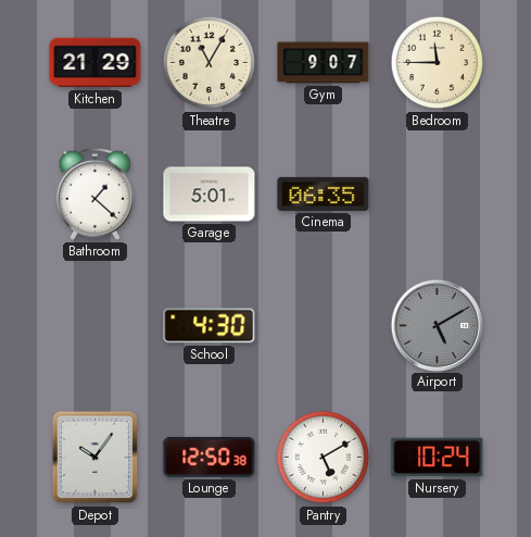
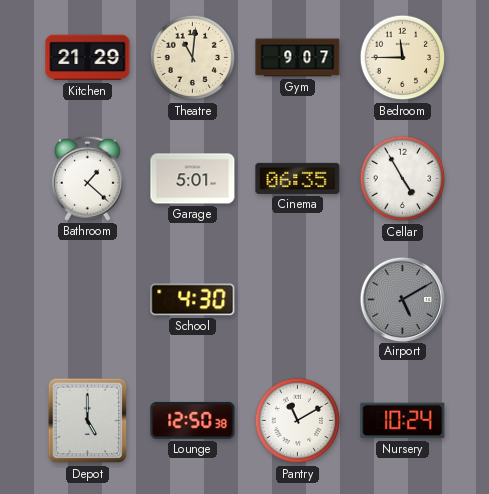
Theatre: 11:05 -> 11:01
Cellar: none -> 4:55
Depot: 10:06 -> 5:00
Pantry: 5:10 -> 11:10
